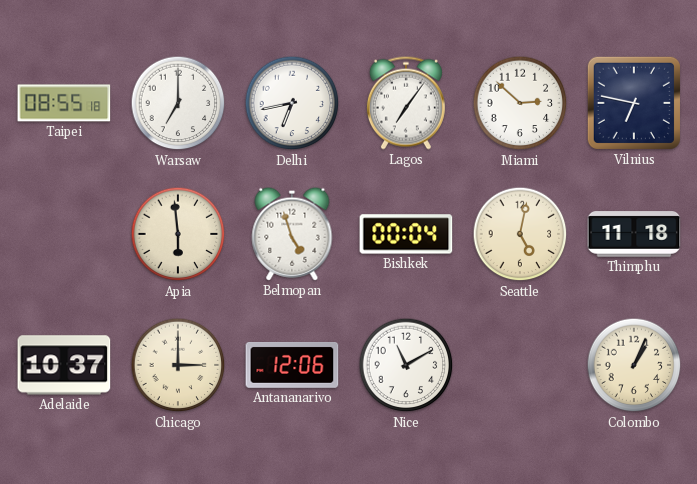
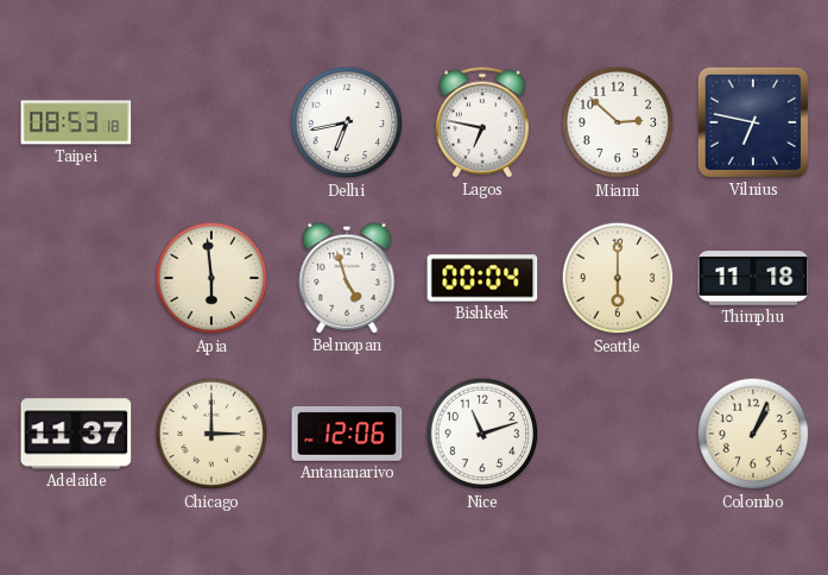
Taipei: 08:55 -> 08:53
Warsaw: 7:00 -> none
Lagos: 7:06 -> 6:47
Seattle: 5:02 -> 6:00
Adelaide: 10:37 -> 11:37
Nice: 11:10 -> 11:12
